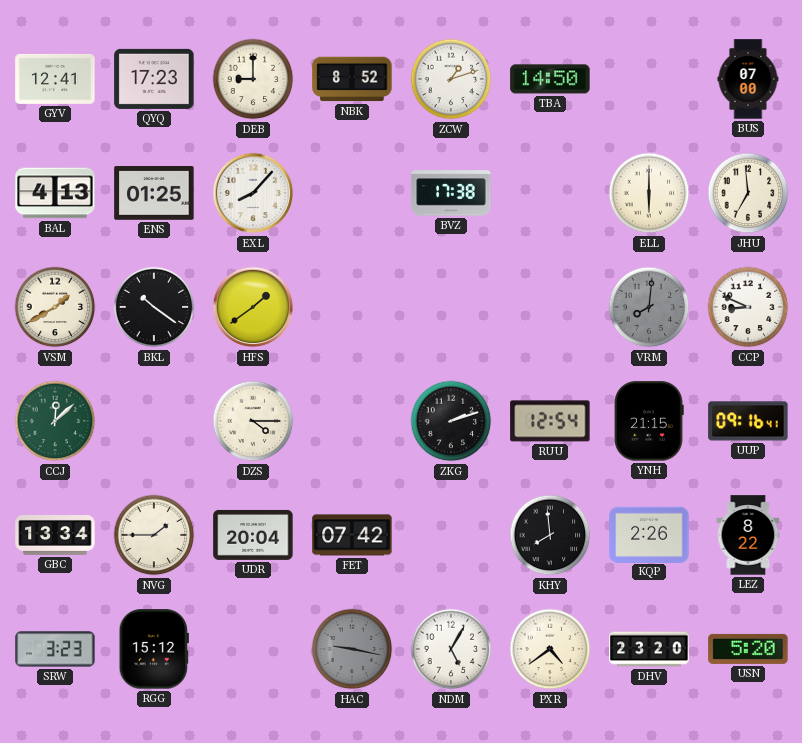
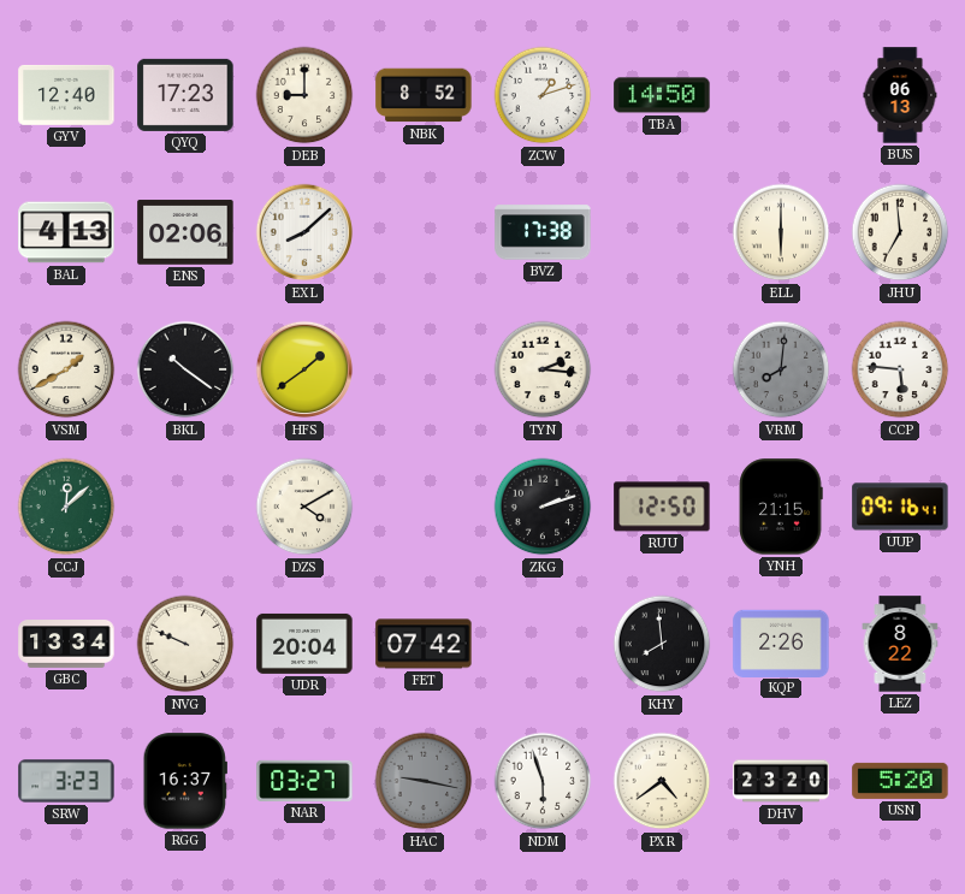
GYV: 12:41 -> 12:40
BUS: 07:00 -> 06:13
ENS: 01:25 -> 02:06
EXL: 8:07 -> 8:08
TYN: none -> 2:16
CCP: 8:49 -> 5:46
DZS: 4:15 -> 4:10
RUU: 12:54 -> 12:50
NVG: 1:45 -> 9:49
RGG: 15:12 -> 16:37
NAR: none -> 03:27
NDM: 5:05 -> 5:57
